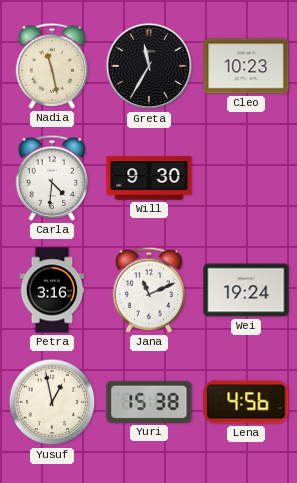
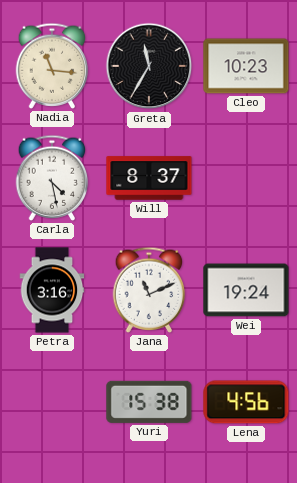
Nadia: 11:28 -> 11:16
Carla: 4:31 -> 4:28
Will: 9:30 -> 8:37
Yusuf: 12:58 -> none
